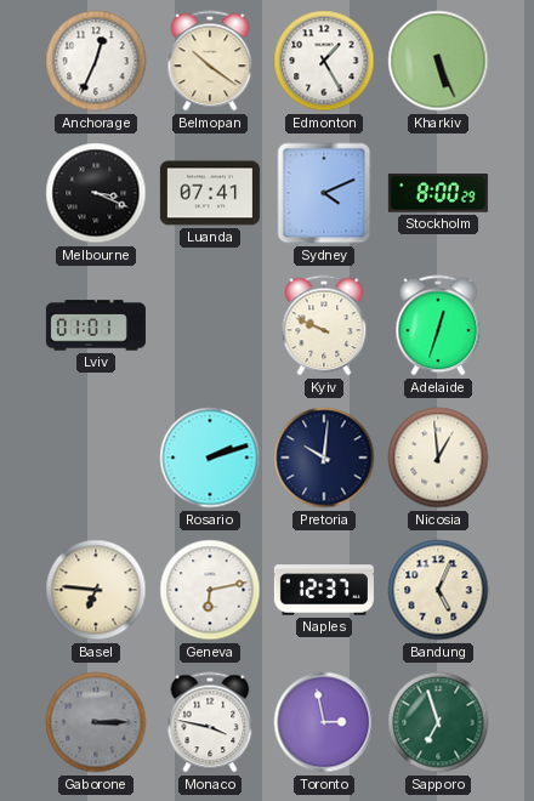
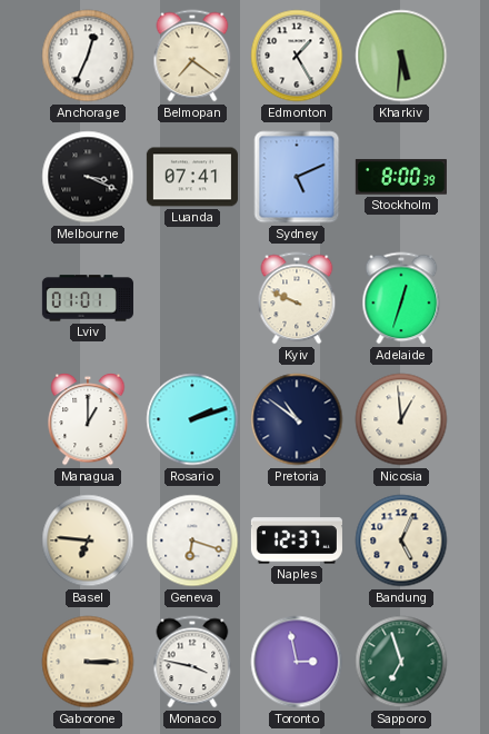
Belmopan: 10:21 -> 7:21
Kharkiv: 5:26 -> 5:31
Sydney: 4:11 -> 5:11
Stockholm: 8:00:29 -> 8:00:39
Managua: none -> 1:00
Pretoria: 10:01 -> 10:51
Geneva: 6:13 -> 6:18
Gaborone dial: grey -> cream
